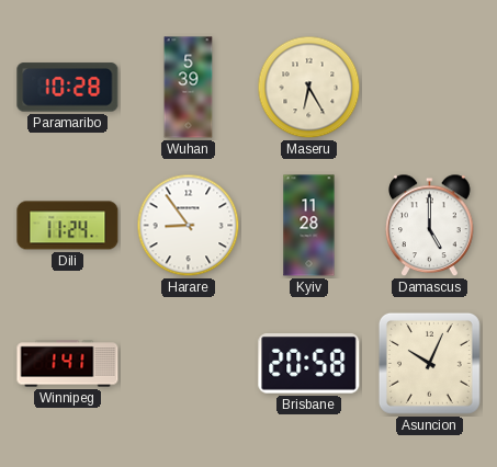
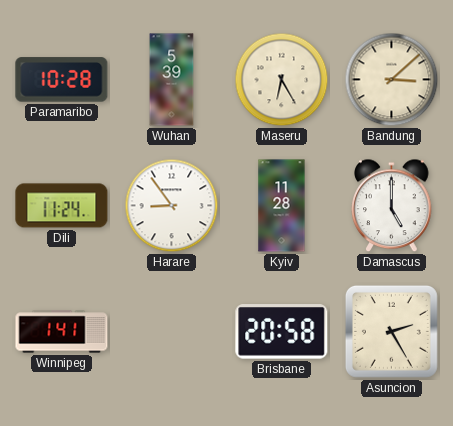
Bandung: none -> 3:08
Asuncion: 10:04 -> 2:25
